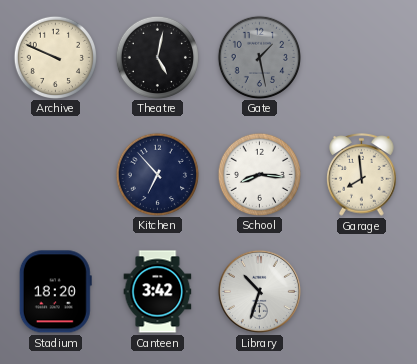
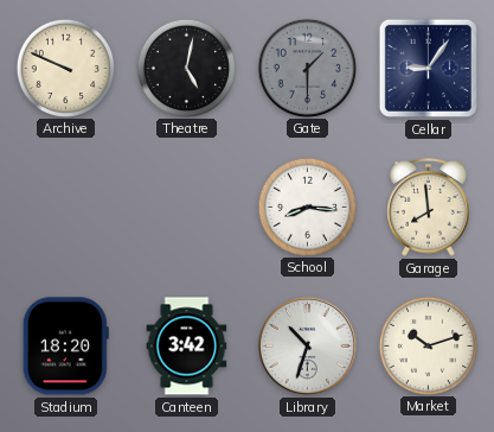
Gate: 1:28 -> 1:30
Cellar: none -> 9:06
Kitchen: 6:53 -> none
Market: none -> 10:12
